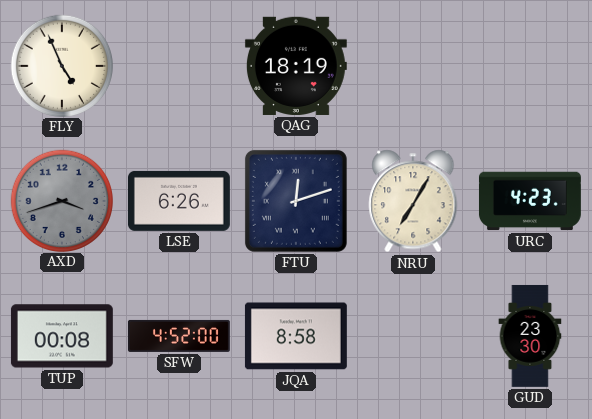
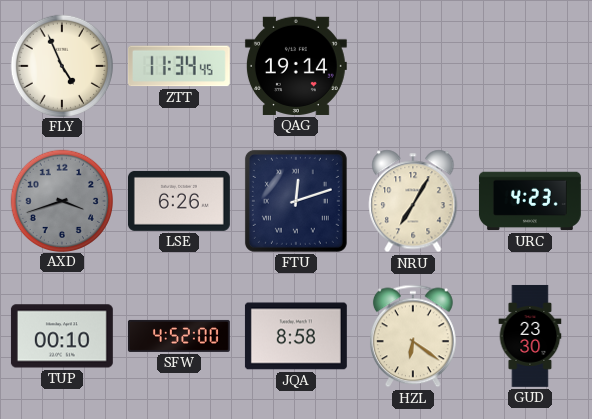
ZTT: none -> 11:34
QAG: 18:19 -> 19:14
TUP: 00:08 -> 00:10
HZL: none -> 6:21
